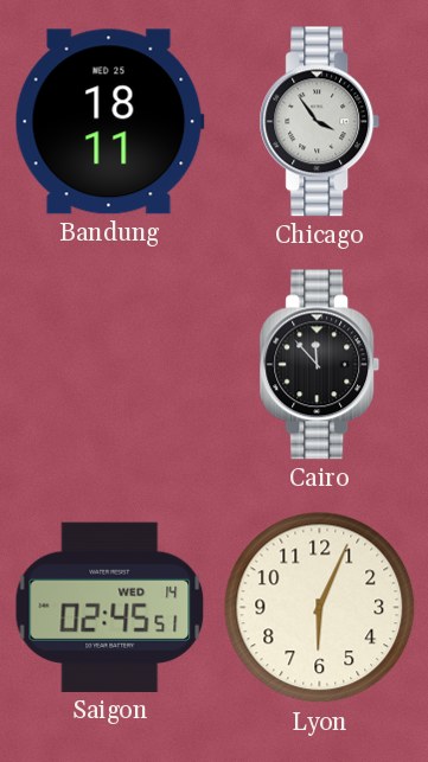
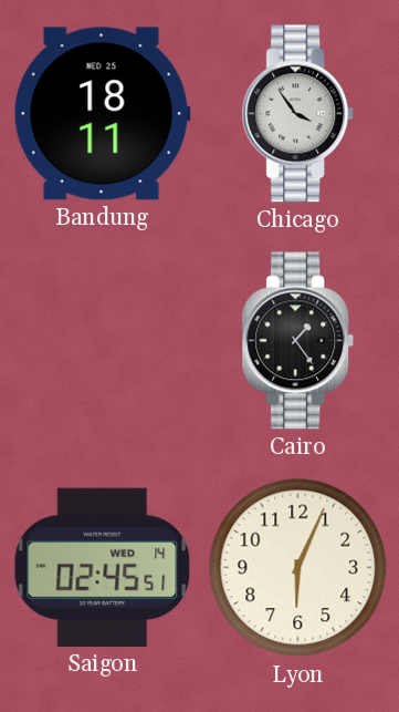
Cairo: 11:53 -> 1:24
